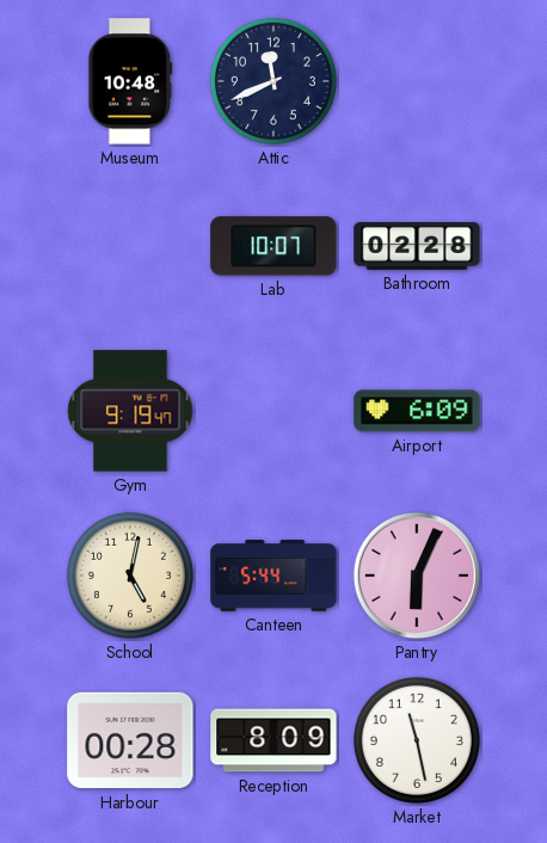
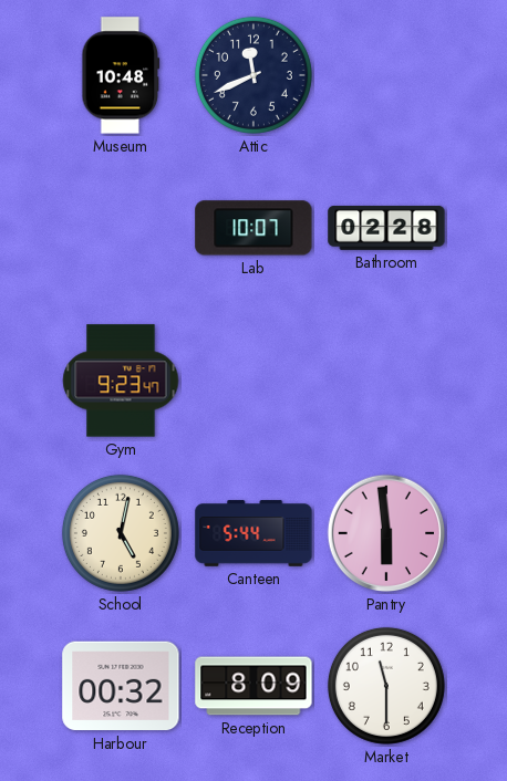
Gym: 9:19 -> 9:23
Airport: 6:09 -> none
Pantry: 6:04 -> 5:59
Harbour: 00:28 -> 00:32
Market: 11:28 -> 11:30
